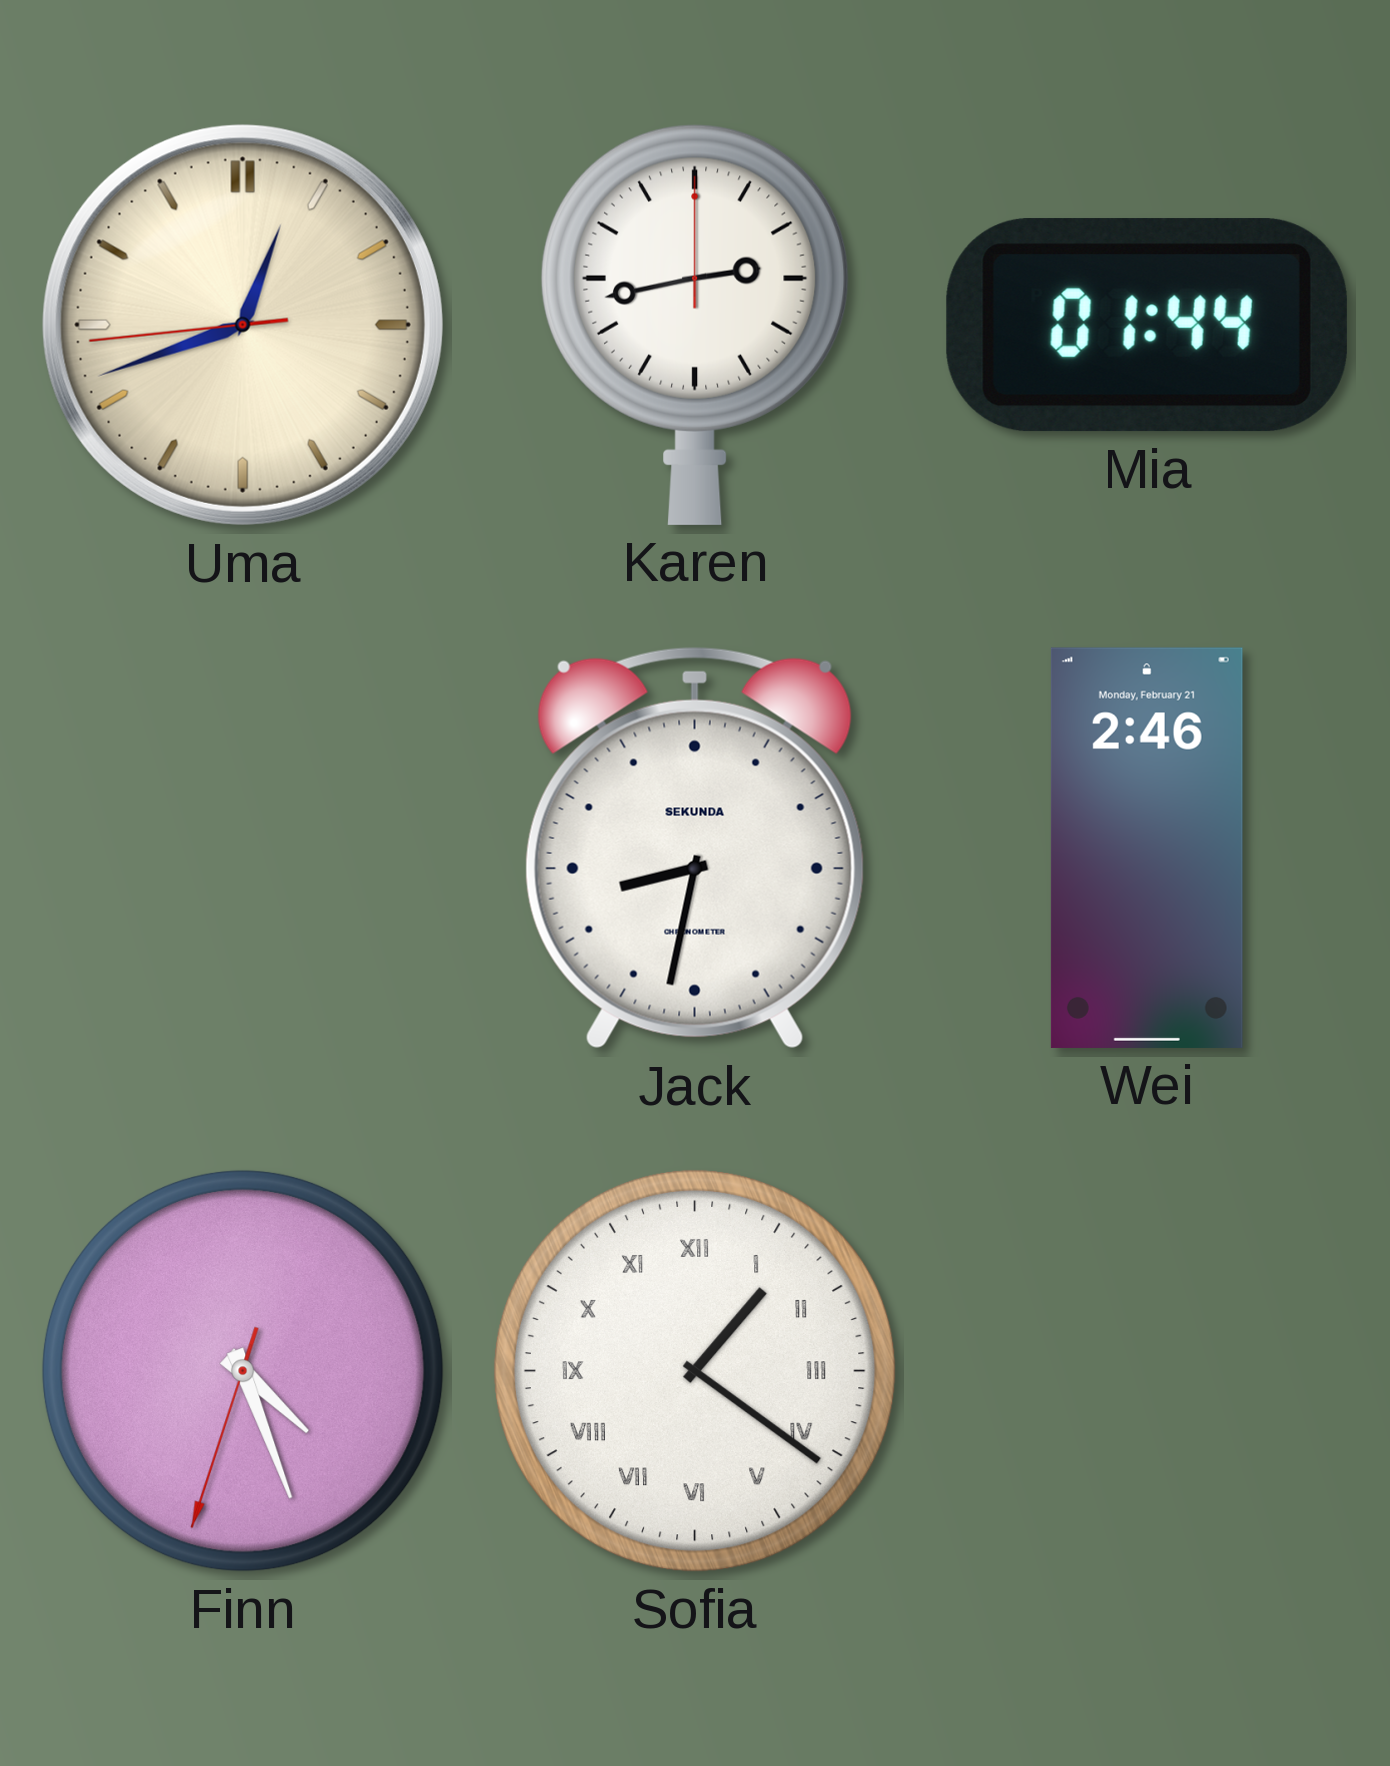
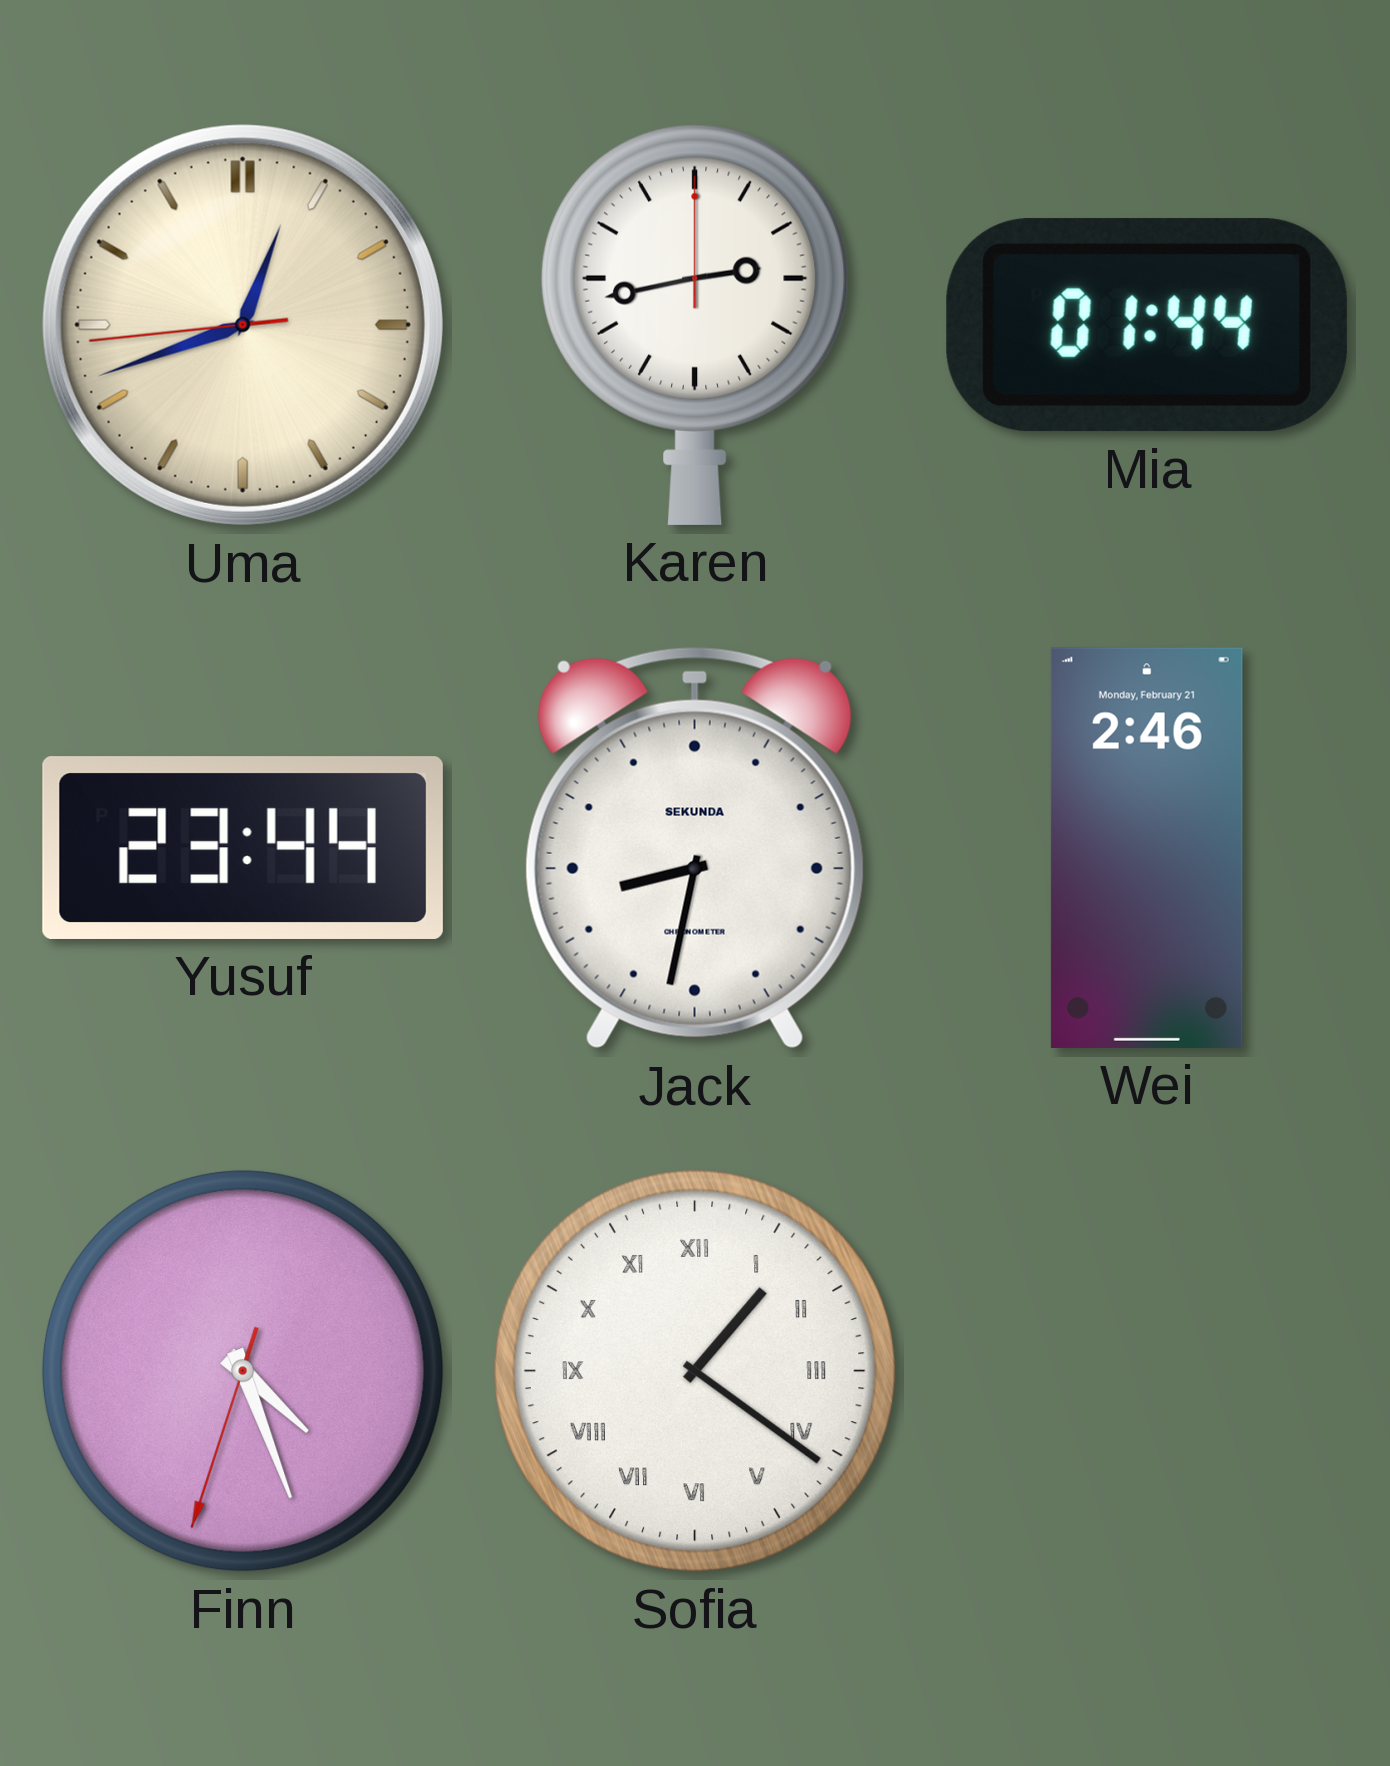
Yusuf: none -> 23:44
